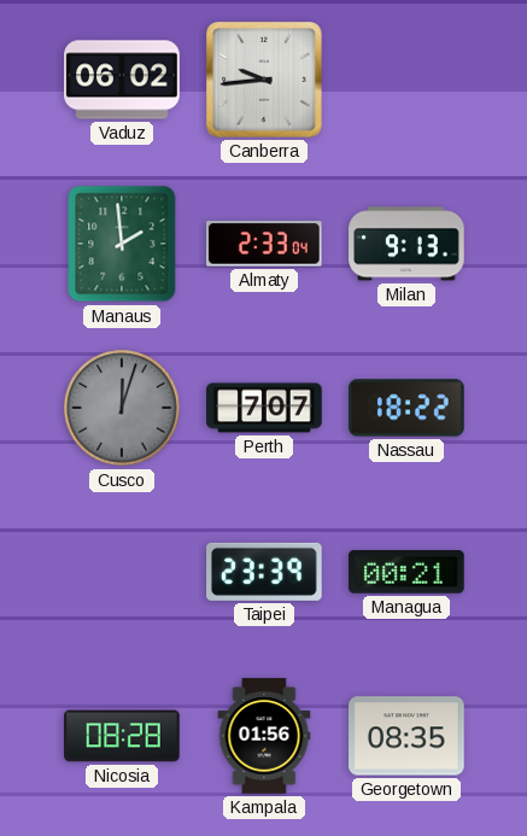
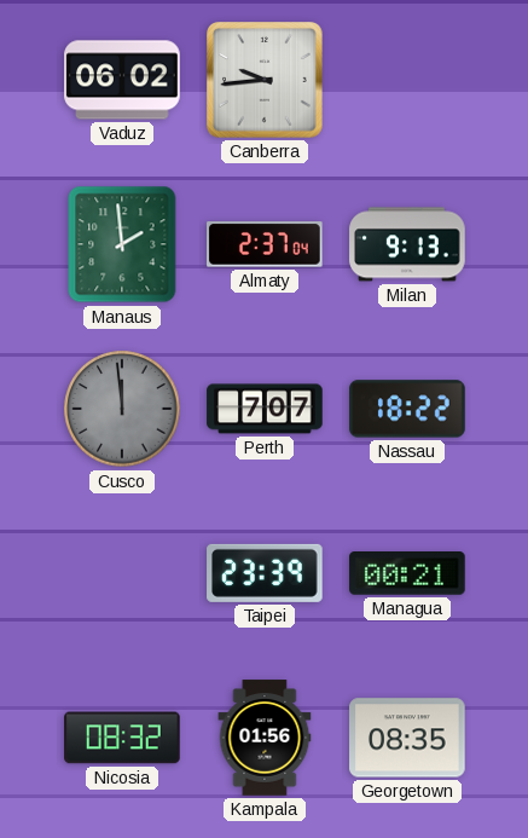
Almaty: 2:33 -> 2:37
Cusco: 12:03 -> 11:59
Nicosia: 08:28 -> 08:32
